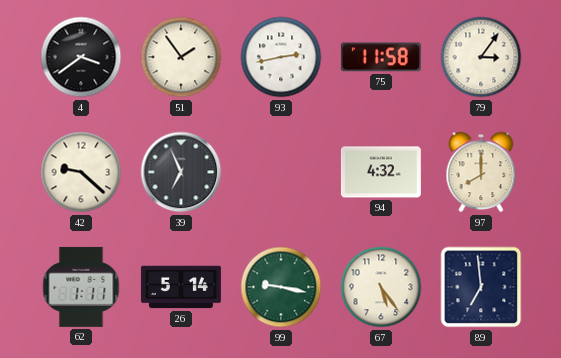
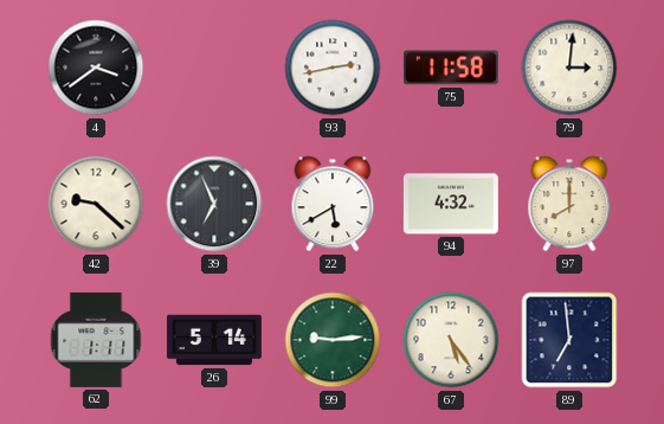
51: 1:54 -> none
79: 3:06 -> 3:01
22: none -> 5:40
99: 9:17 -> 9:14
